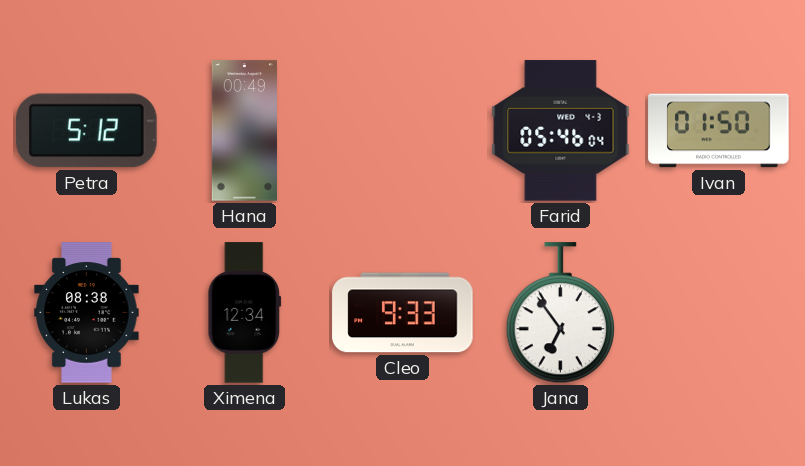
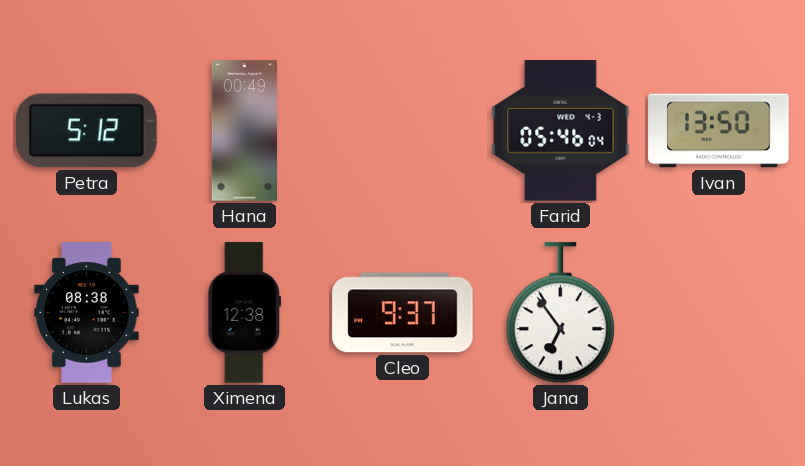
Ivan: 01:50 -> 13:50
Ximena: 12:34 -> 12:38
Cleo: 9:33 -> 9:37
